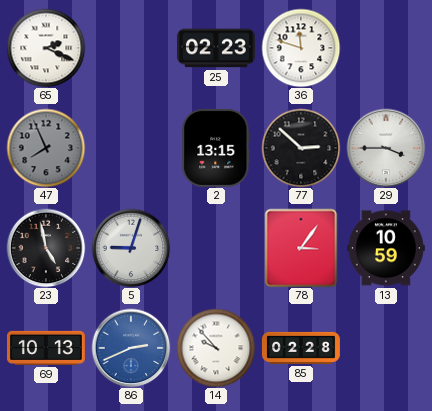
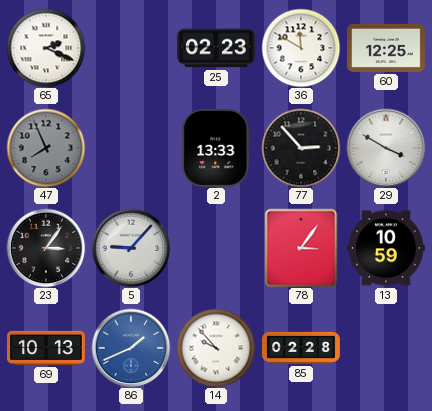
36: 11:48 -> 11:50
60: none -> 12:25
2: 13:15 -> 13:33
77: 2:52 -> 2:53
29: 3:45 -> 3:50
23: 4:58 -> 3:06
5: 9:03 -> 9:07
86: 2:41 -> 1:41
